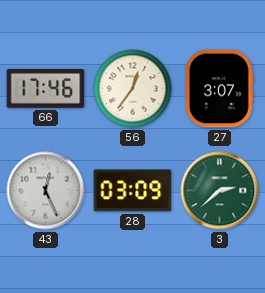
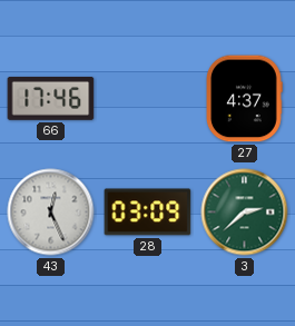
56: 12:36 -> none
27: 3:07 -> 4:37
